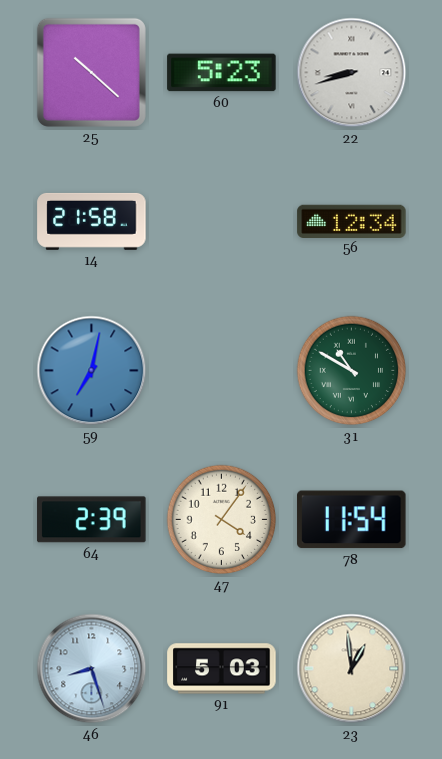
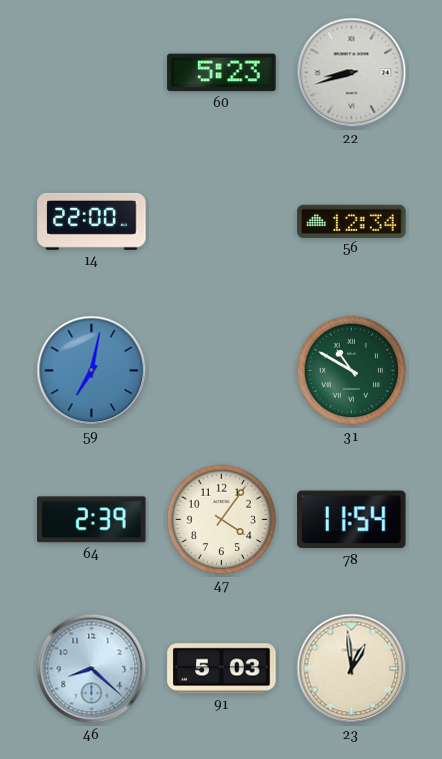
25: 10:22 -> none
14: 21:58 -> 22:00
46: 8:27 -> 8:22
